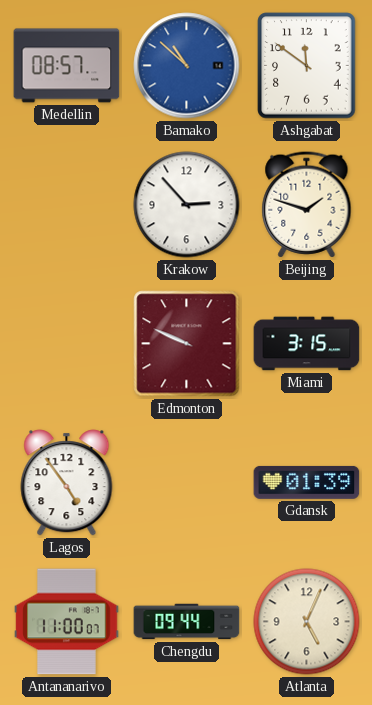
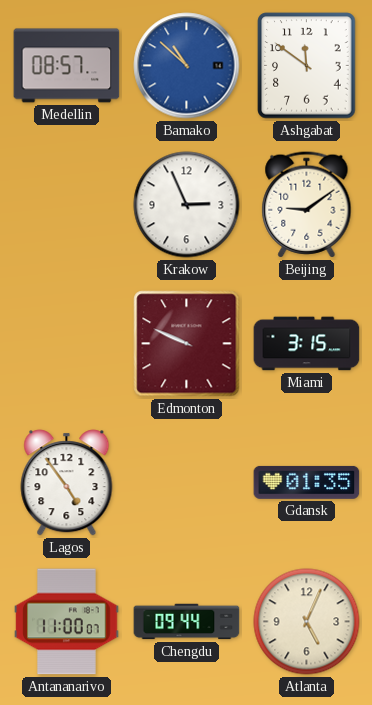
Krakow: 2:53 -> 2:56
Beijing: 1:48 -> 9:09
Gdansk: 01:39 -> 01:35
